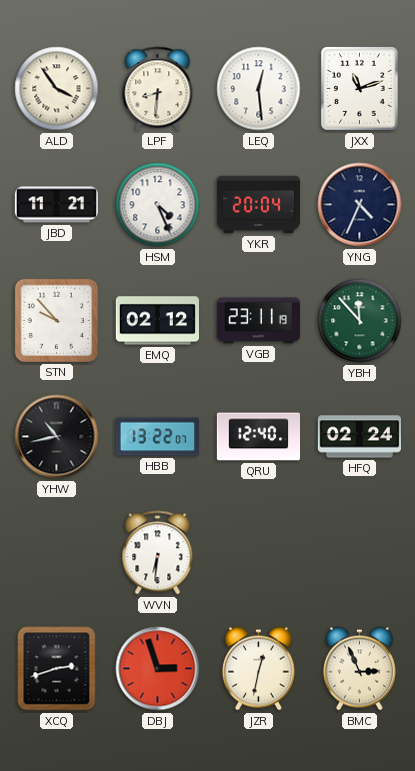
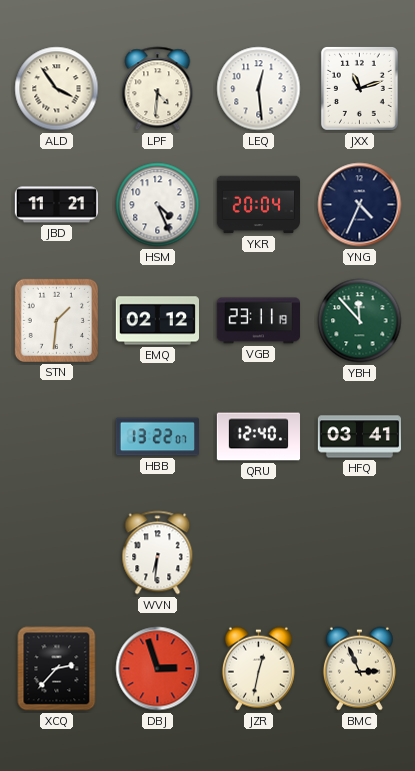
LPF: 8:31 -> 4:31
STN: 9:53 -> 1:31
YHW: 10:43 -> none
HFQ: 02:24 -> 03:41
XCQ: 2:42 -> 2:37
